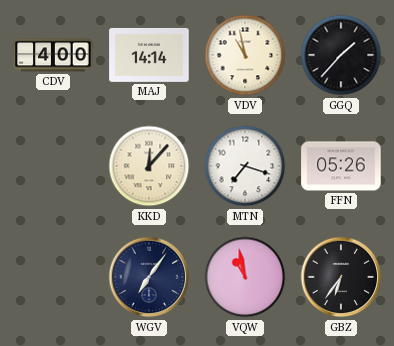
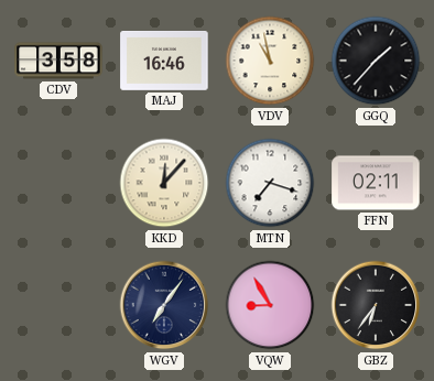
CDV: 4:00 -> 3:58
MAJ: 14:14 -> 16:46
FFN: 05:26 -> 02:11
VQW: 10:58 -> 8:55
